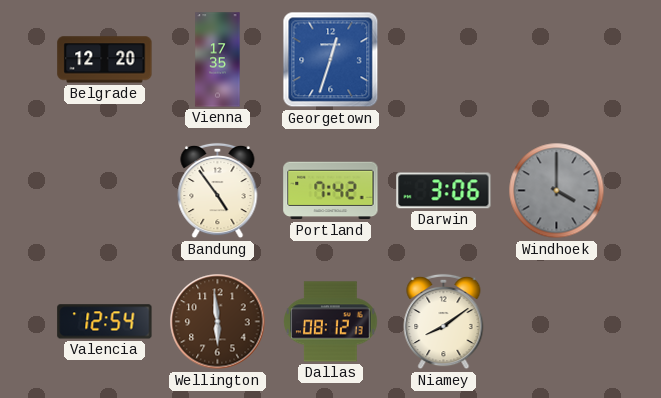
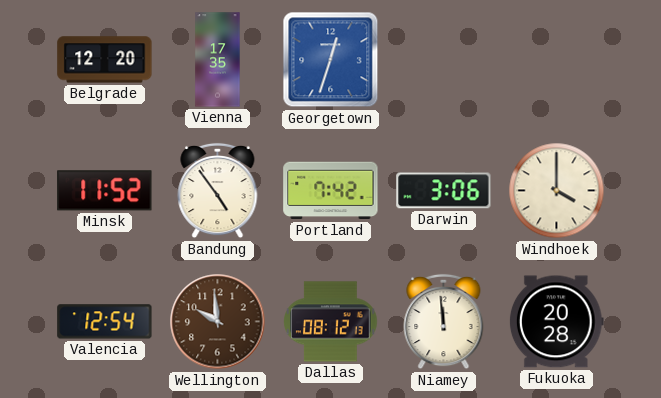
Minsk: none -> 11:52
Windhoek dial: grey -> cream
Wellington: 5:59 -> 9:59
Niamey: 8:09 -> 11:59
Fukuoka: none -> 20:28
